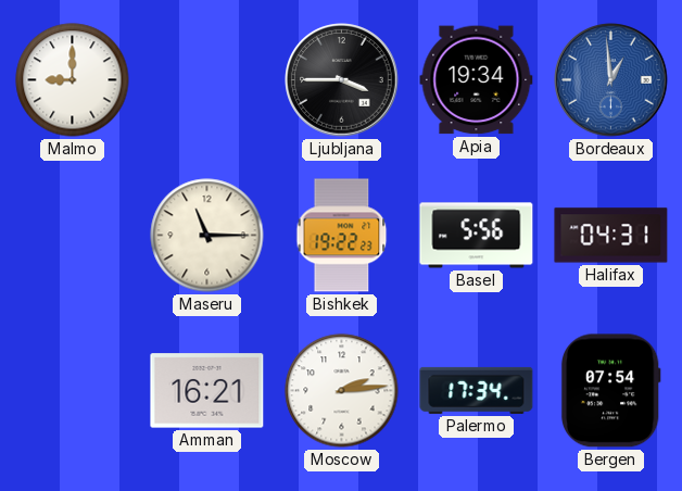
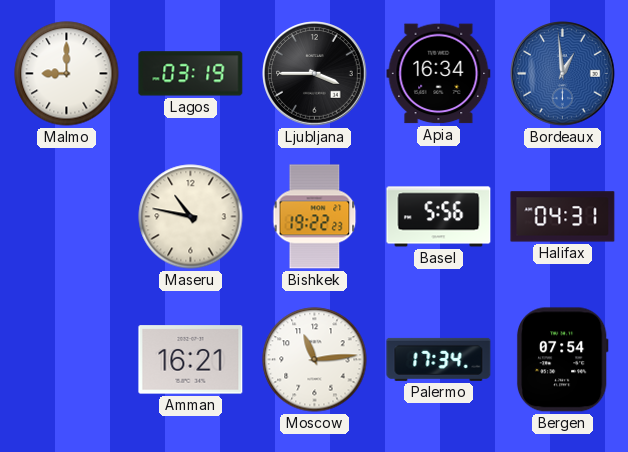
Lagos: none -> 03:19
Apia: 19:34 -> 16:34
Maseru: 11:15 -> 10:47
Moscow: 2:14 -> 11:14
